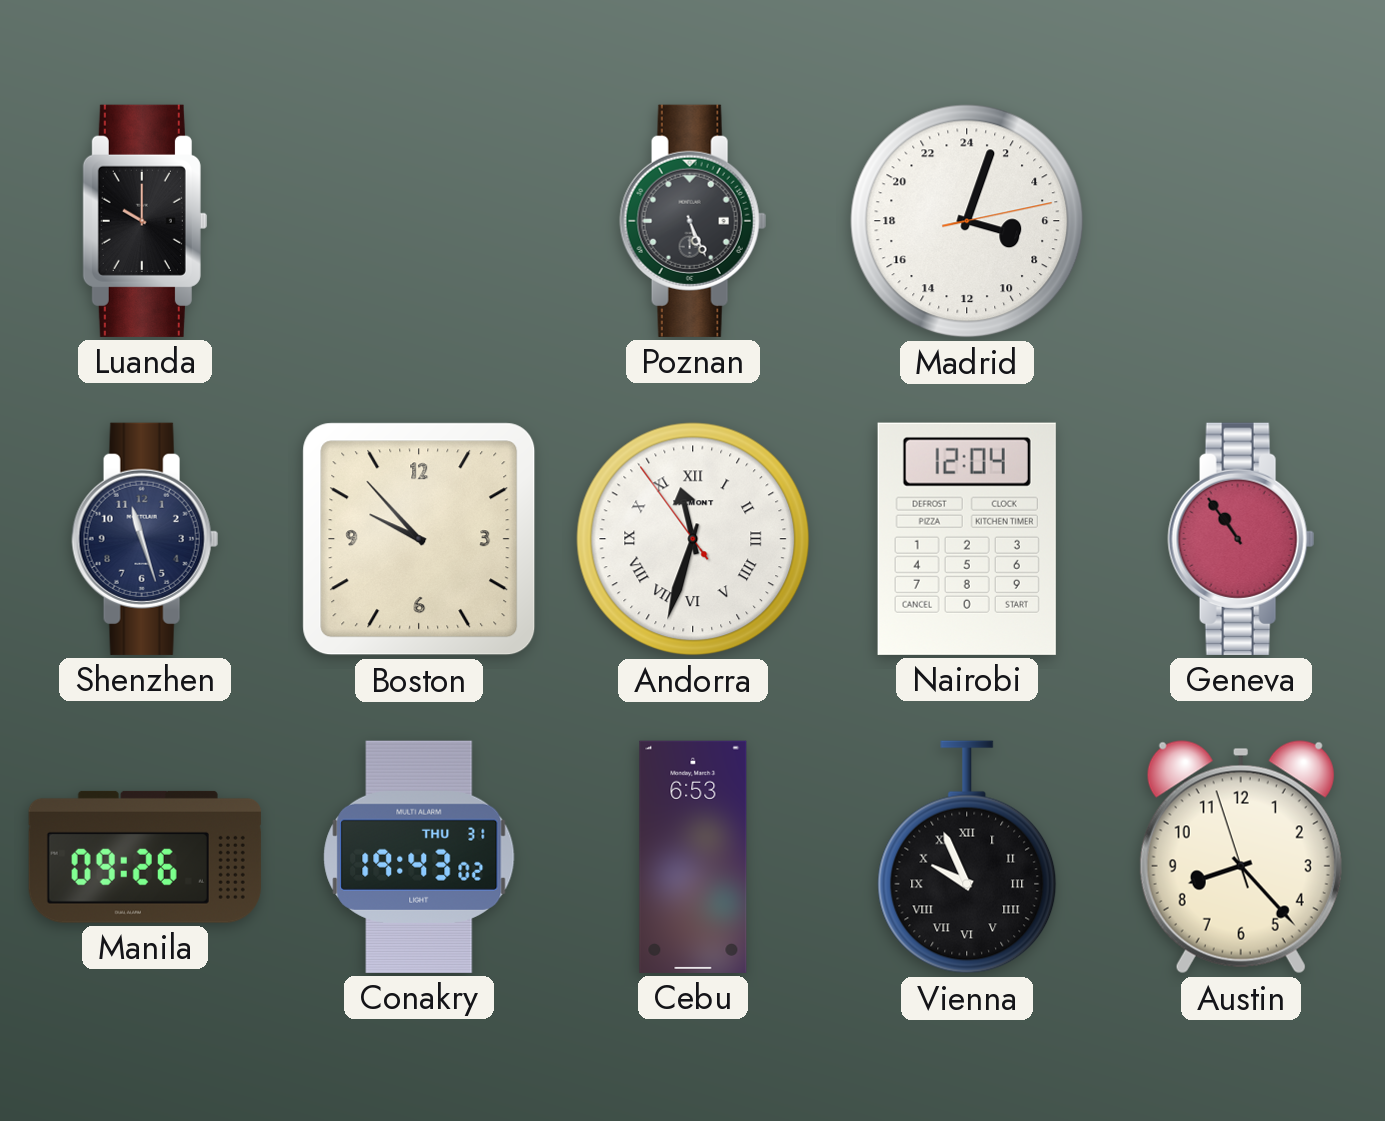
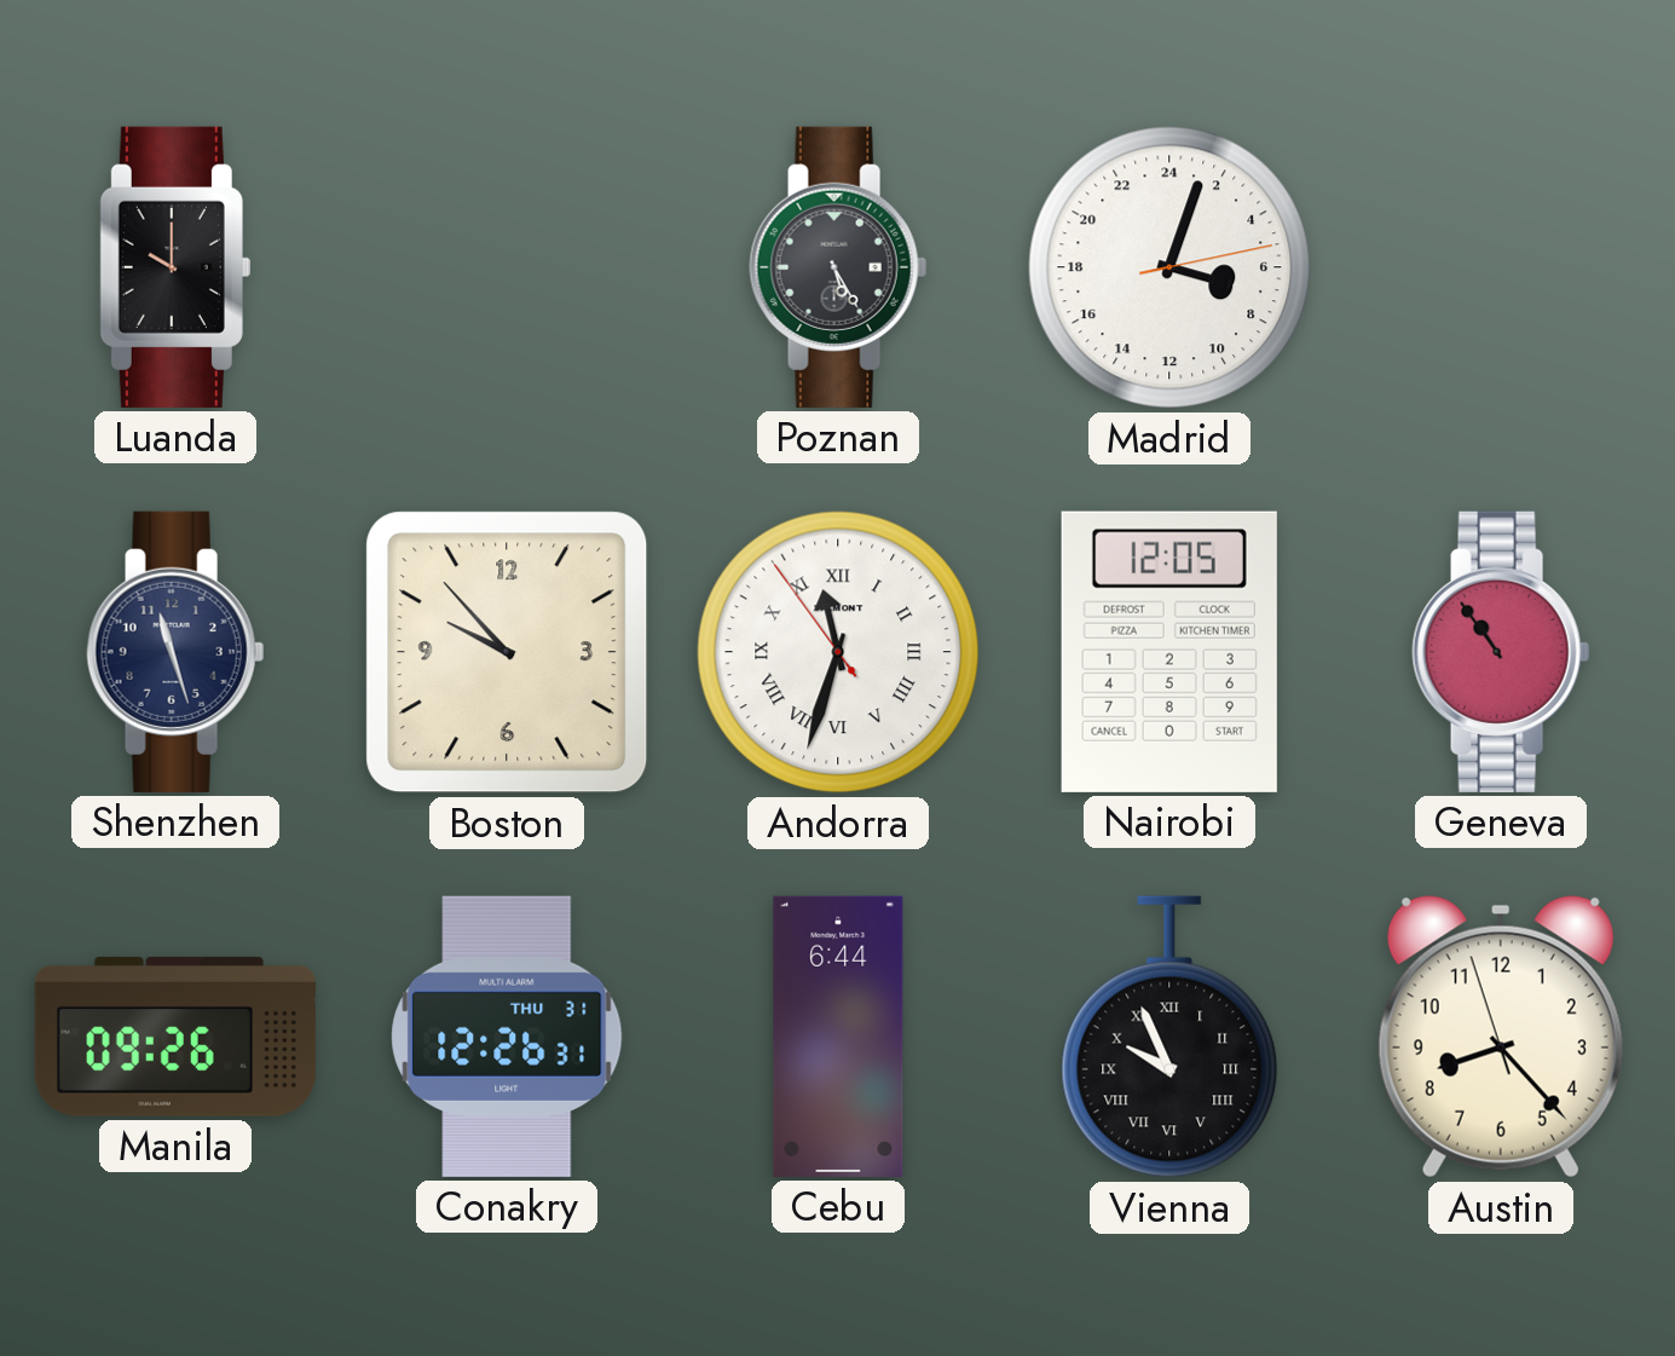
Poznan: 5:26 -> 5:25
Nairobi: 12:04 -> 12:05
Conakry: 19:43 -> 12:26
Cebu: 6:53 -> 6:44
